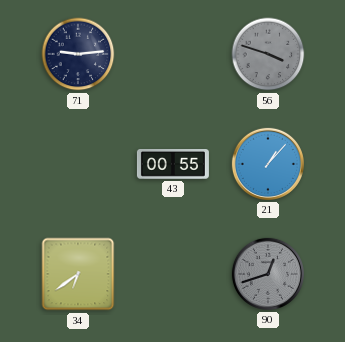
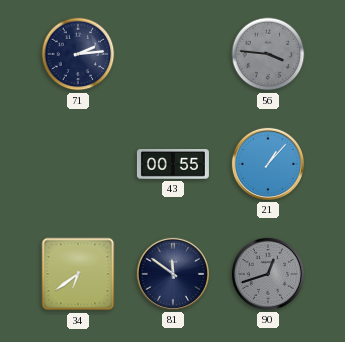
71: 9:14 -> 2:14
56: 3:48 -> 3:46
81: none -> 11:51
